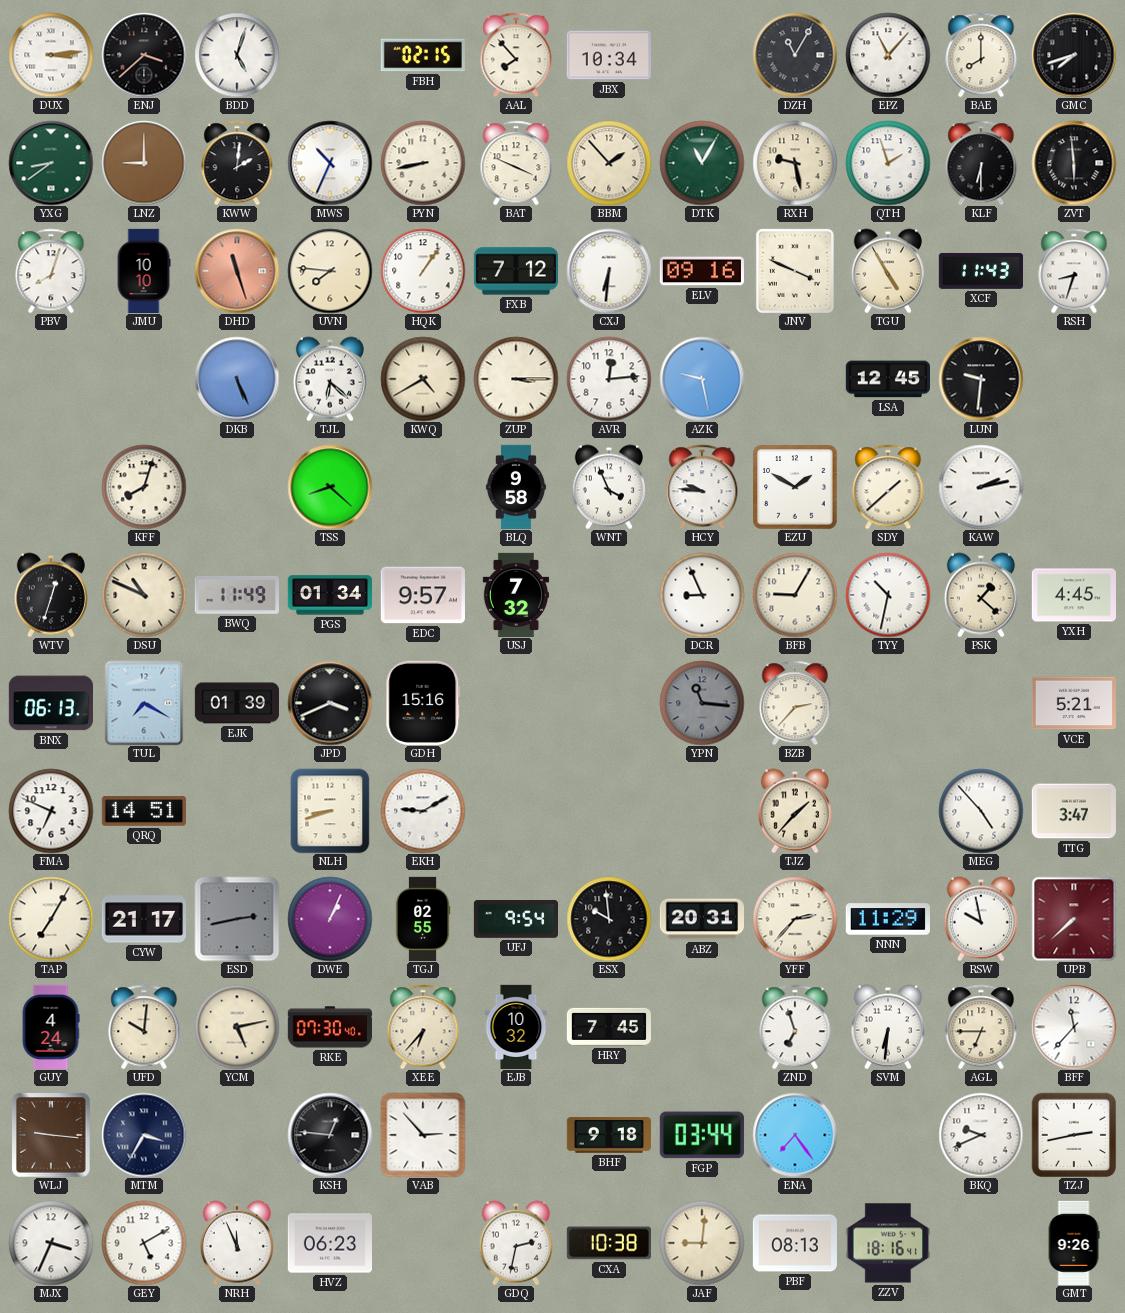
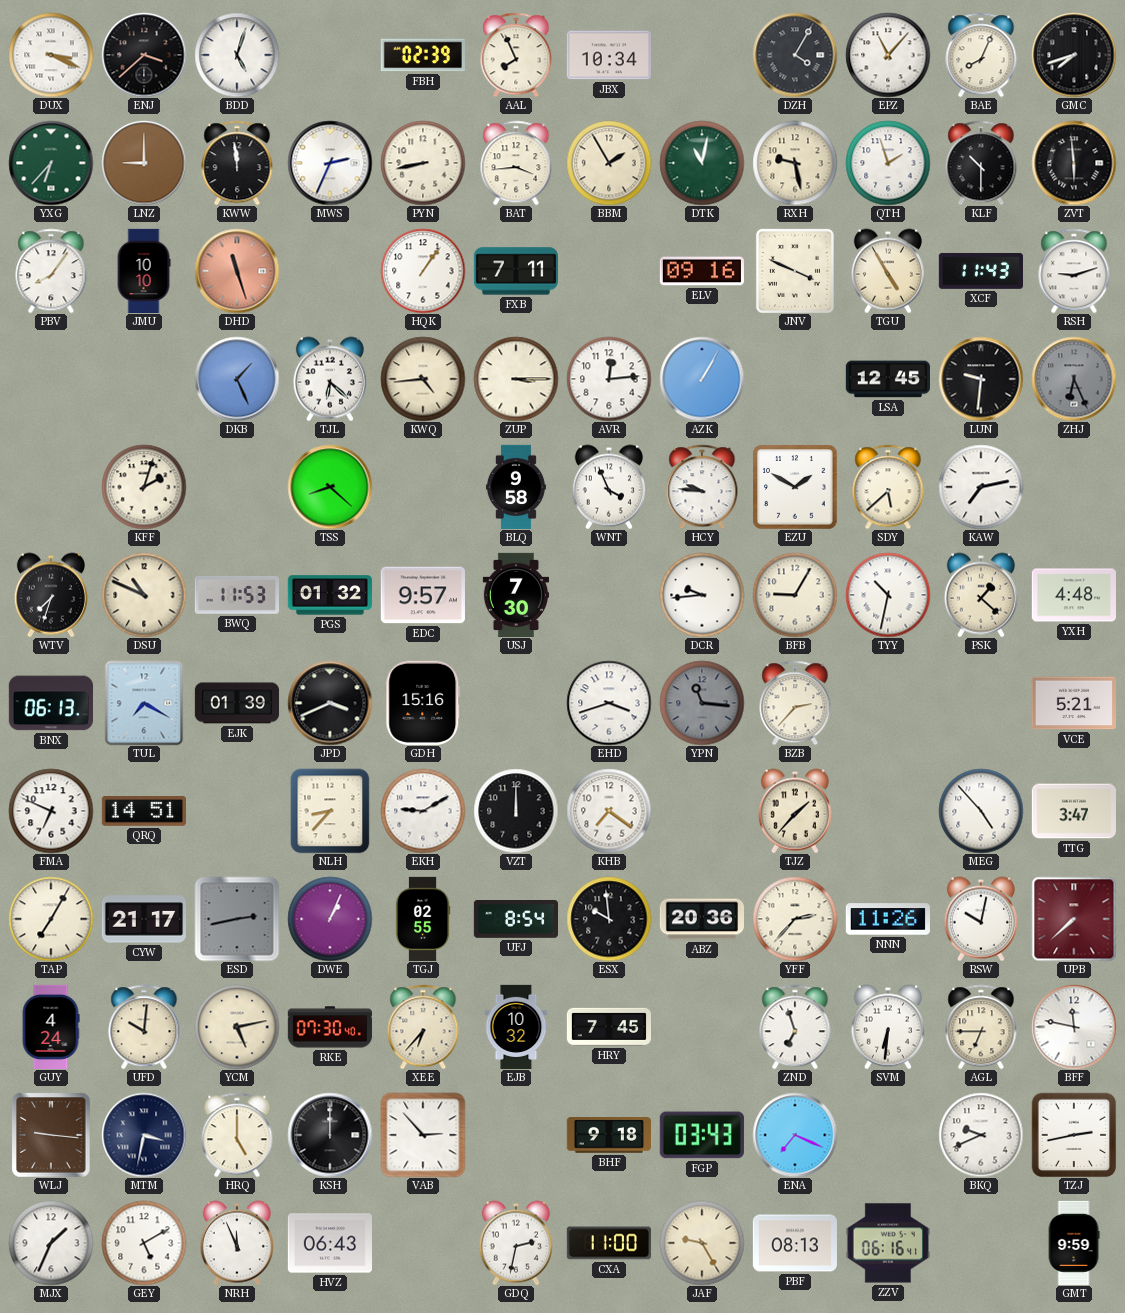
DUX: 3:14 -> 3:19
FBH: 02:15 -> 02:39
AAL: 7:53 -> 7:56
DZH: 11:05 -> 4:05
BAE: 8:00 -> 8:04
YXG: 8:39 -> 6:37
KWW: 2:01 -> 11:59
MWS: 10:34 -> 2:34
BAT: 3:49 -> 3:44
BBM: 1:53 -> 1:55
DTK: 11:05 -> 11:02
KLF: 6:30 -> 10:30
PBV: 8:03 -> 8:06
UVN: 7:46 -> none
FXB: 7:12 -> 7:11
CXJ: 6:31 -> none
RSH: 8:33 -> 9:12
DKB: 5:26 -> 1:26
KWQ: 4:40 -> 4:44
AZK: 9:28 -> 1:05
ZHJ: none -> 6:26
KFF: 8:03 -> 2:03
SDY: 1:38 -> 5:38
KAW: 2:13 -> 7:13
WTV: 12:33 -> 7:33
BWQ: 11:49 -> 11:53
PGS: 01:34 -> 01:32
USJ: 7:32 -> 7:30
DCR: 8:56 -> 9:44
YXH: 4:45 -> 4:48
EHD: none -> 3:42
NLH: 8:42 -> 8:37
VZT: none -> 12:00
KHB: none -> 7:21
UFJ: 9:54 -> 8:54
ABZ: 20:31 -> 20:36
NNN: 11:29 -> 11:26
RSW: 9:58 -> 10:02
BFF: 11:37 -> 11:47
MTM: 3:35 -> 3:32
HRQ: none -> 5:00
KSH: 12:46 -> 12:00
FGP: 03:44 -> 03:43
ENA: 7:24 -> 7:19
MJX: 3:34 -> 1:34
HVZ: 06:23 -> 06:43
CXA: 10:38 -> 11:00
JAF: 9:01 -> 9:25
ZZV: 18:16 -> 06:16
GMT: 9:26 -> 9:59
